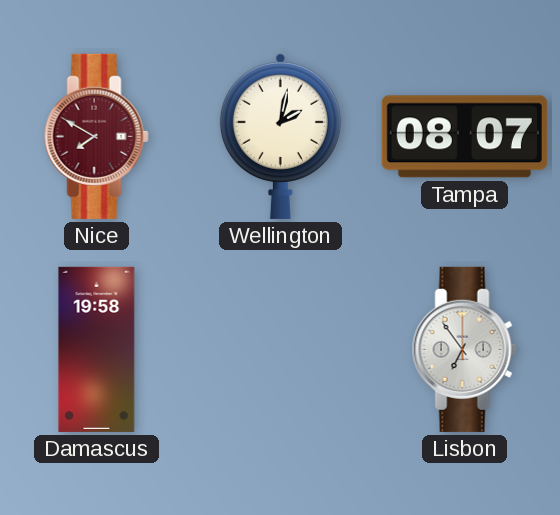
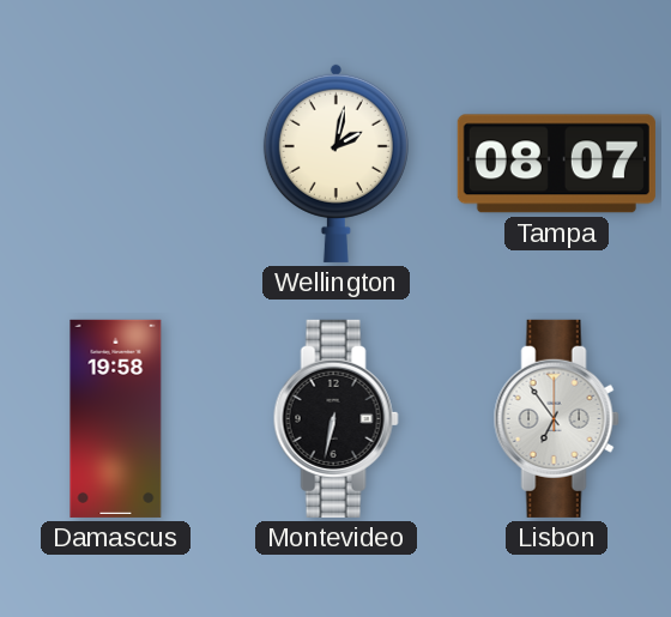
Nice: 7:50 -> none
Montevideo: none -> 6:32
